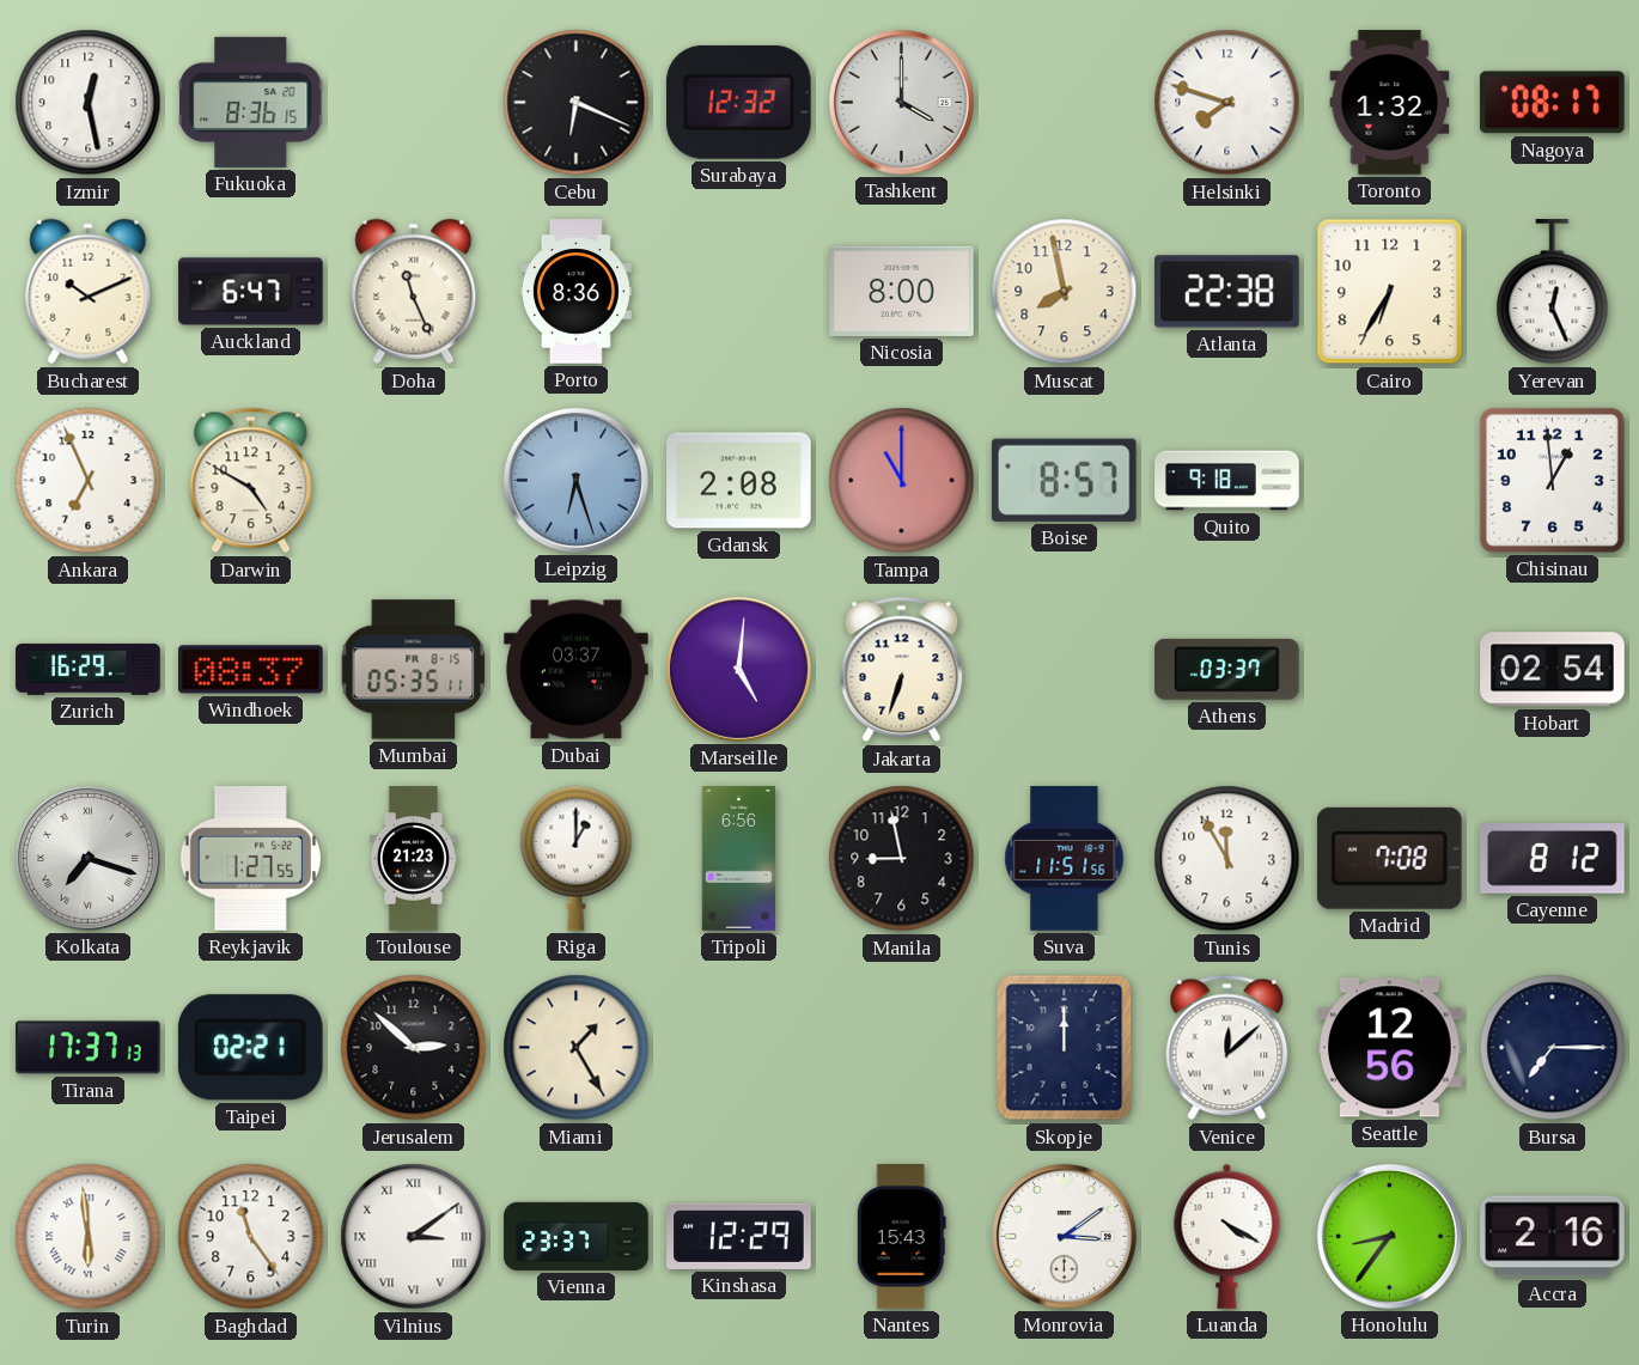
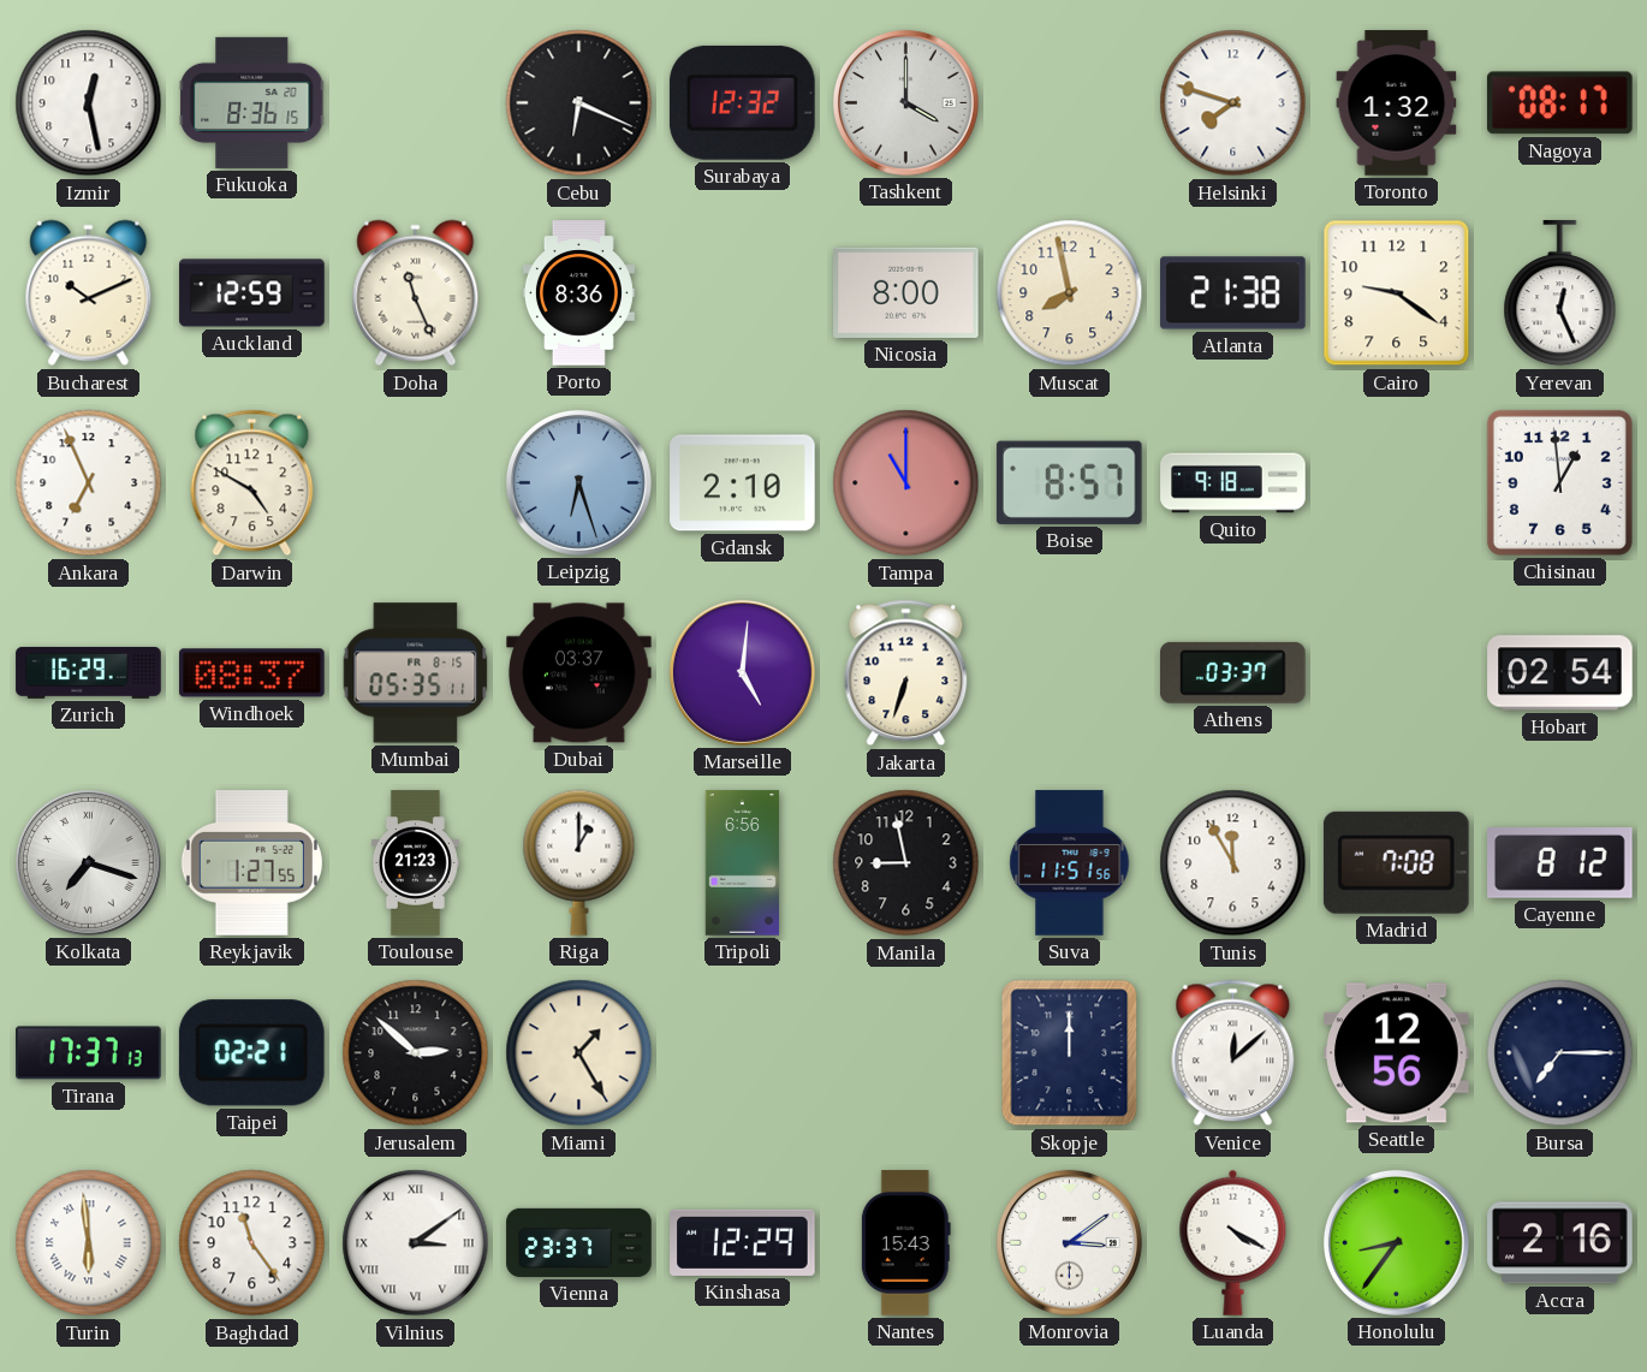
Auckland: 6:47 -> 12:59
Atlanta: 22:38 -> 21:38
Cairo: 6:35 -> 9:21
Gdansk: 2:08 -> 2:10
